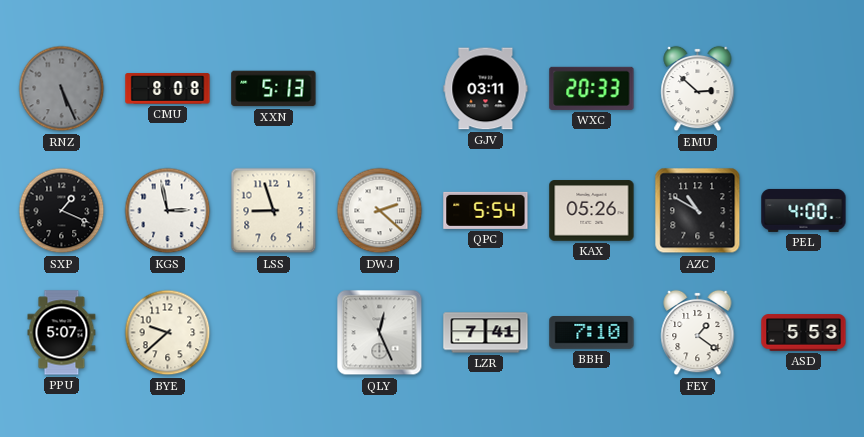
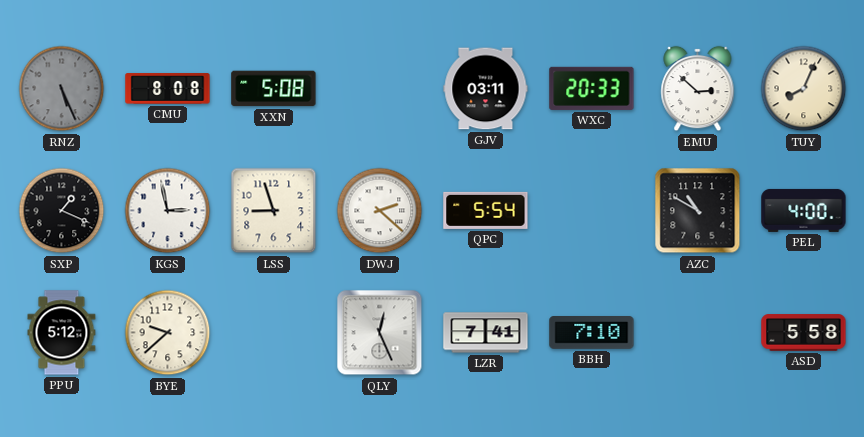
XXN: 5:13 -> 5:08
TUY: none -> 8:04
KAX: 05:26 -> none
PPU: 5:07 -> 5:12
FEY: 1:21 -> none
ASD: 5:53 -> 5:58
